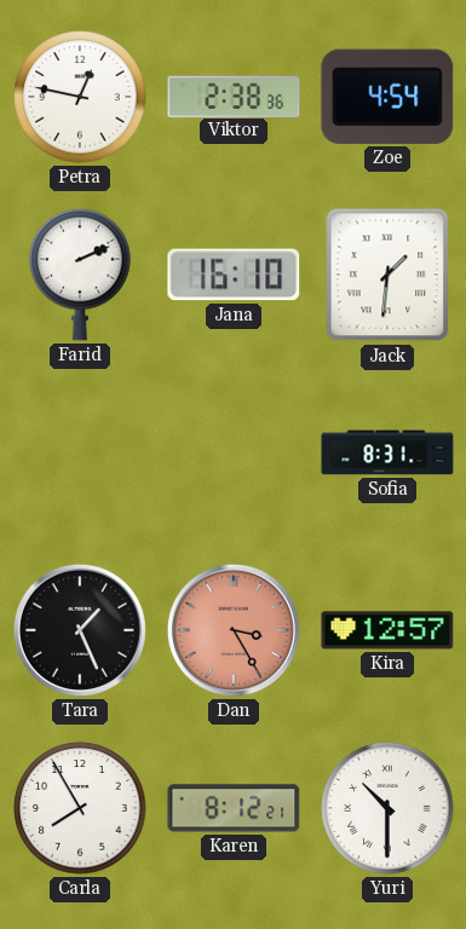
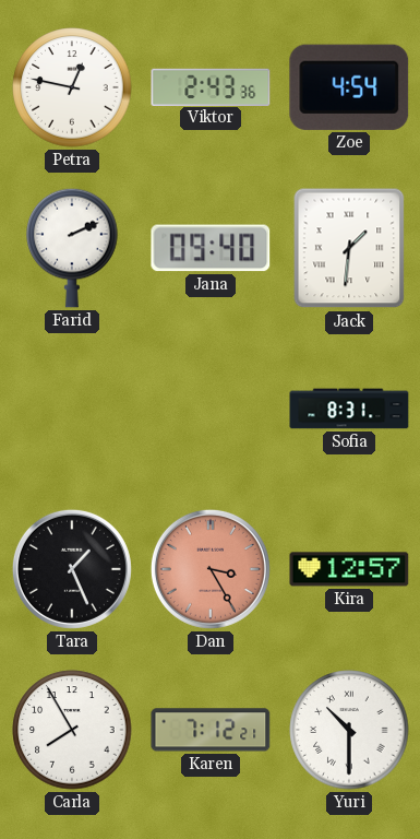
Viktor: 2:38 -> 2:43
Jana: 16:10 -> 09:40
Karen: 8:12 -> 7:12
